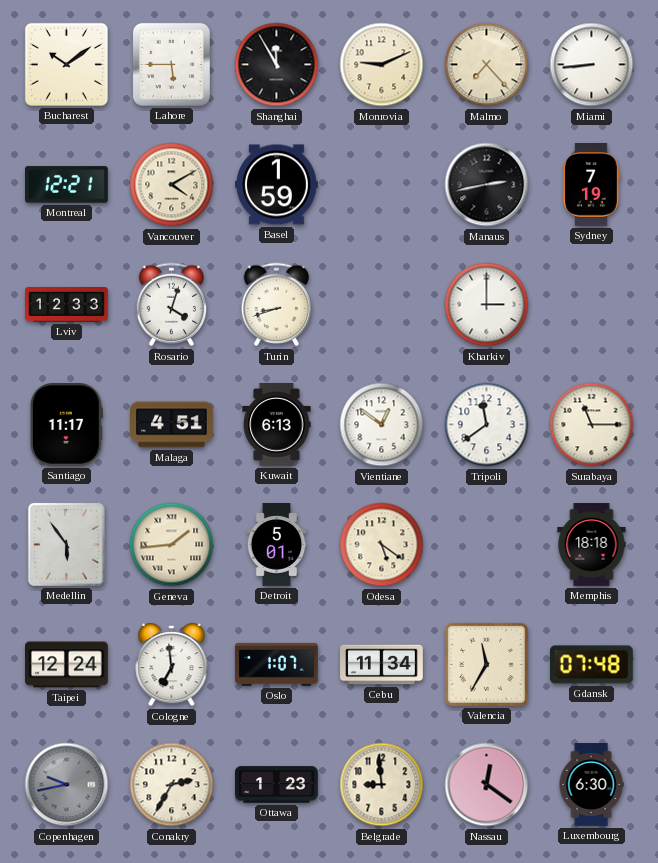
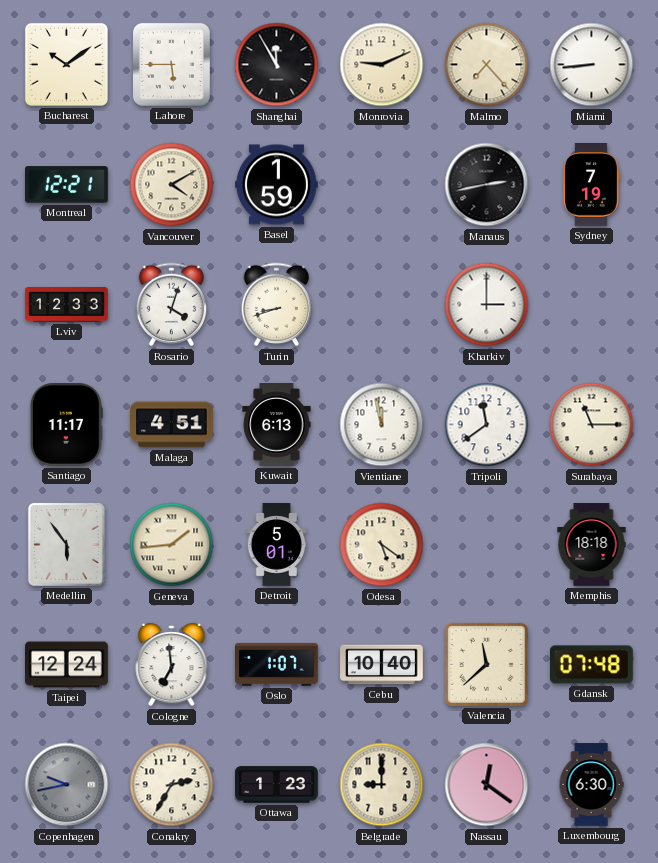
Vientiane: 12:51 -> 11:58
Cebu: 11:34 -> 10:40
Valencia: 11:35 -> 11:38
Belgrade: 8:59 -> 9:00
